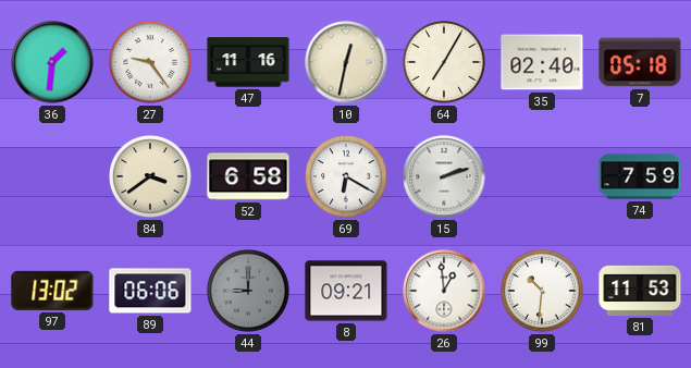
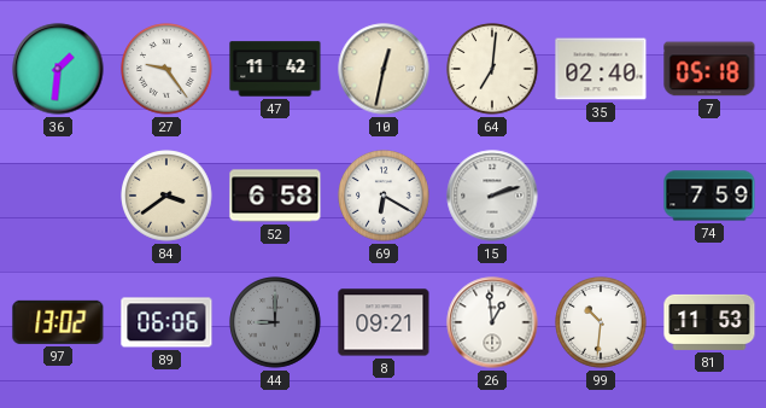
47: 11:16 -> 11:42
64: 7:05 -> 7:01
